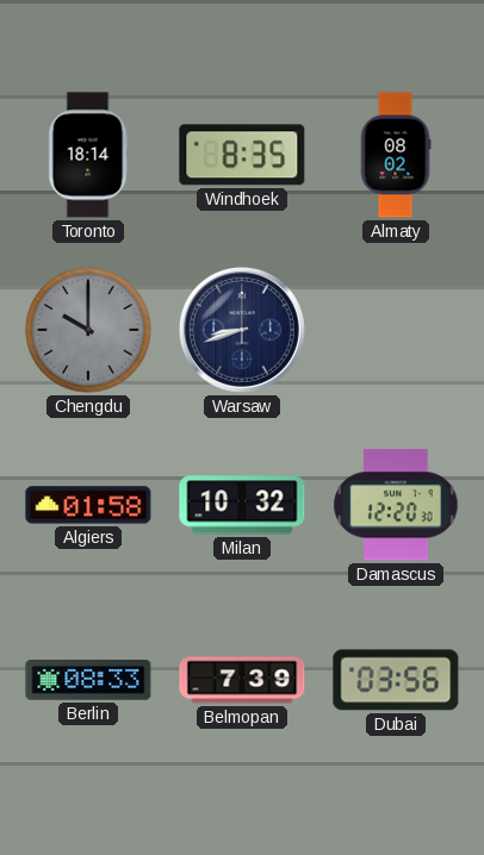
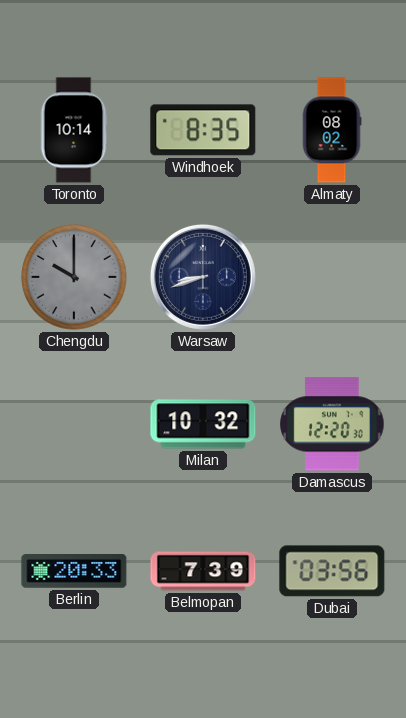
Toronto: 18:14 -> 10:14
Algiers: 01:58 -> none
Berlin: 08:33 -> 20:33
